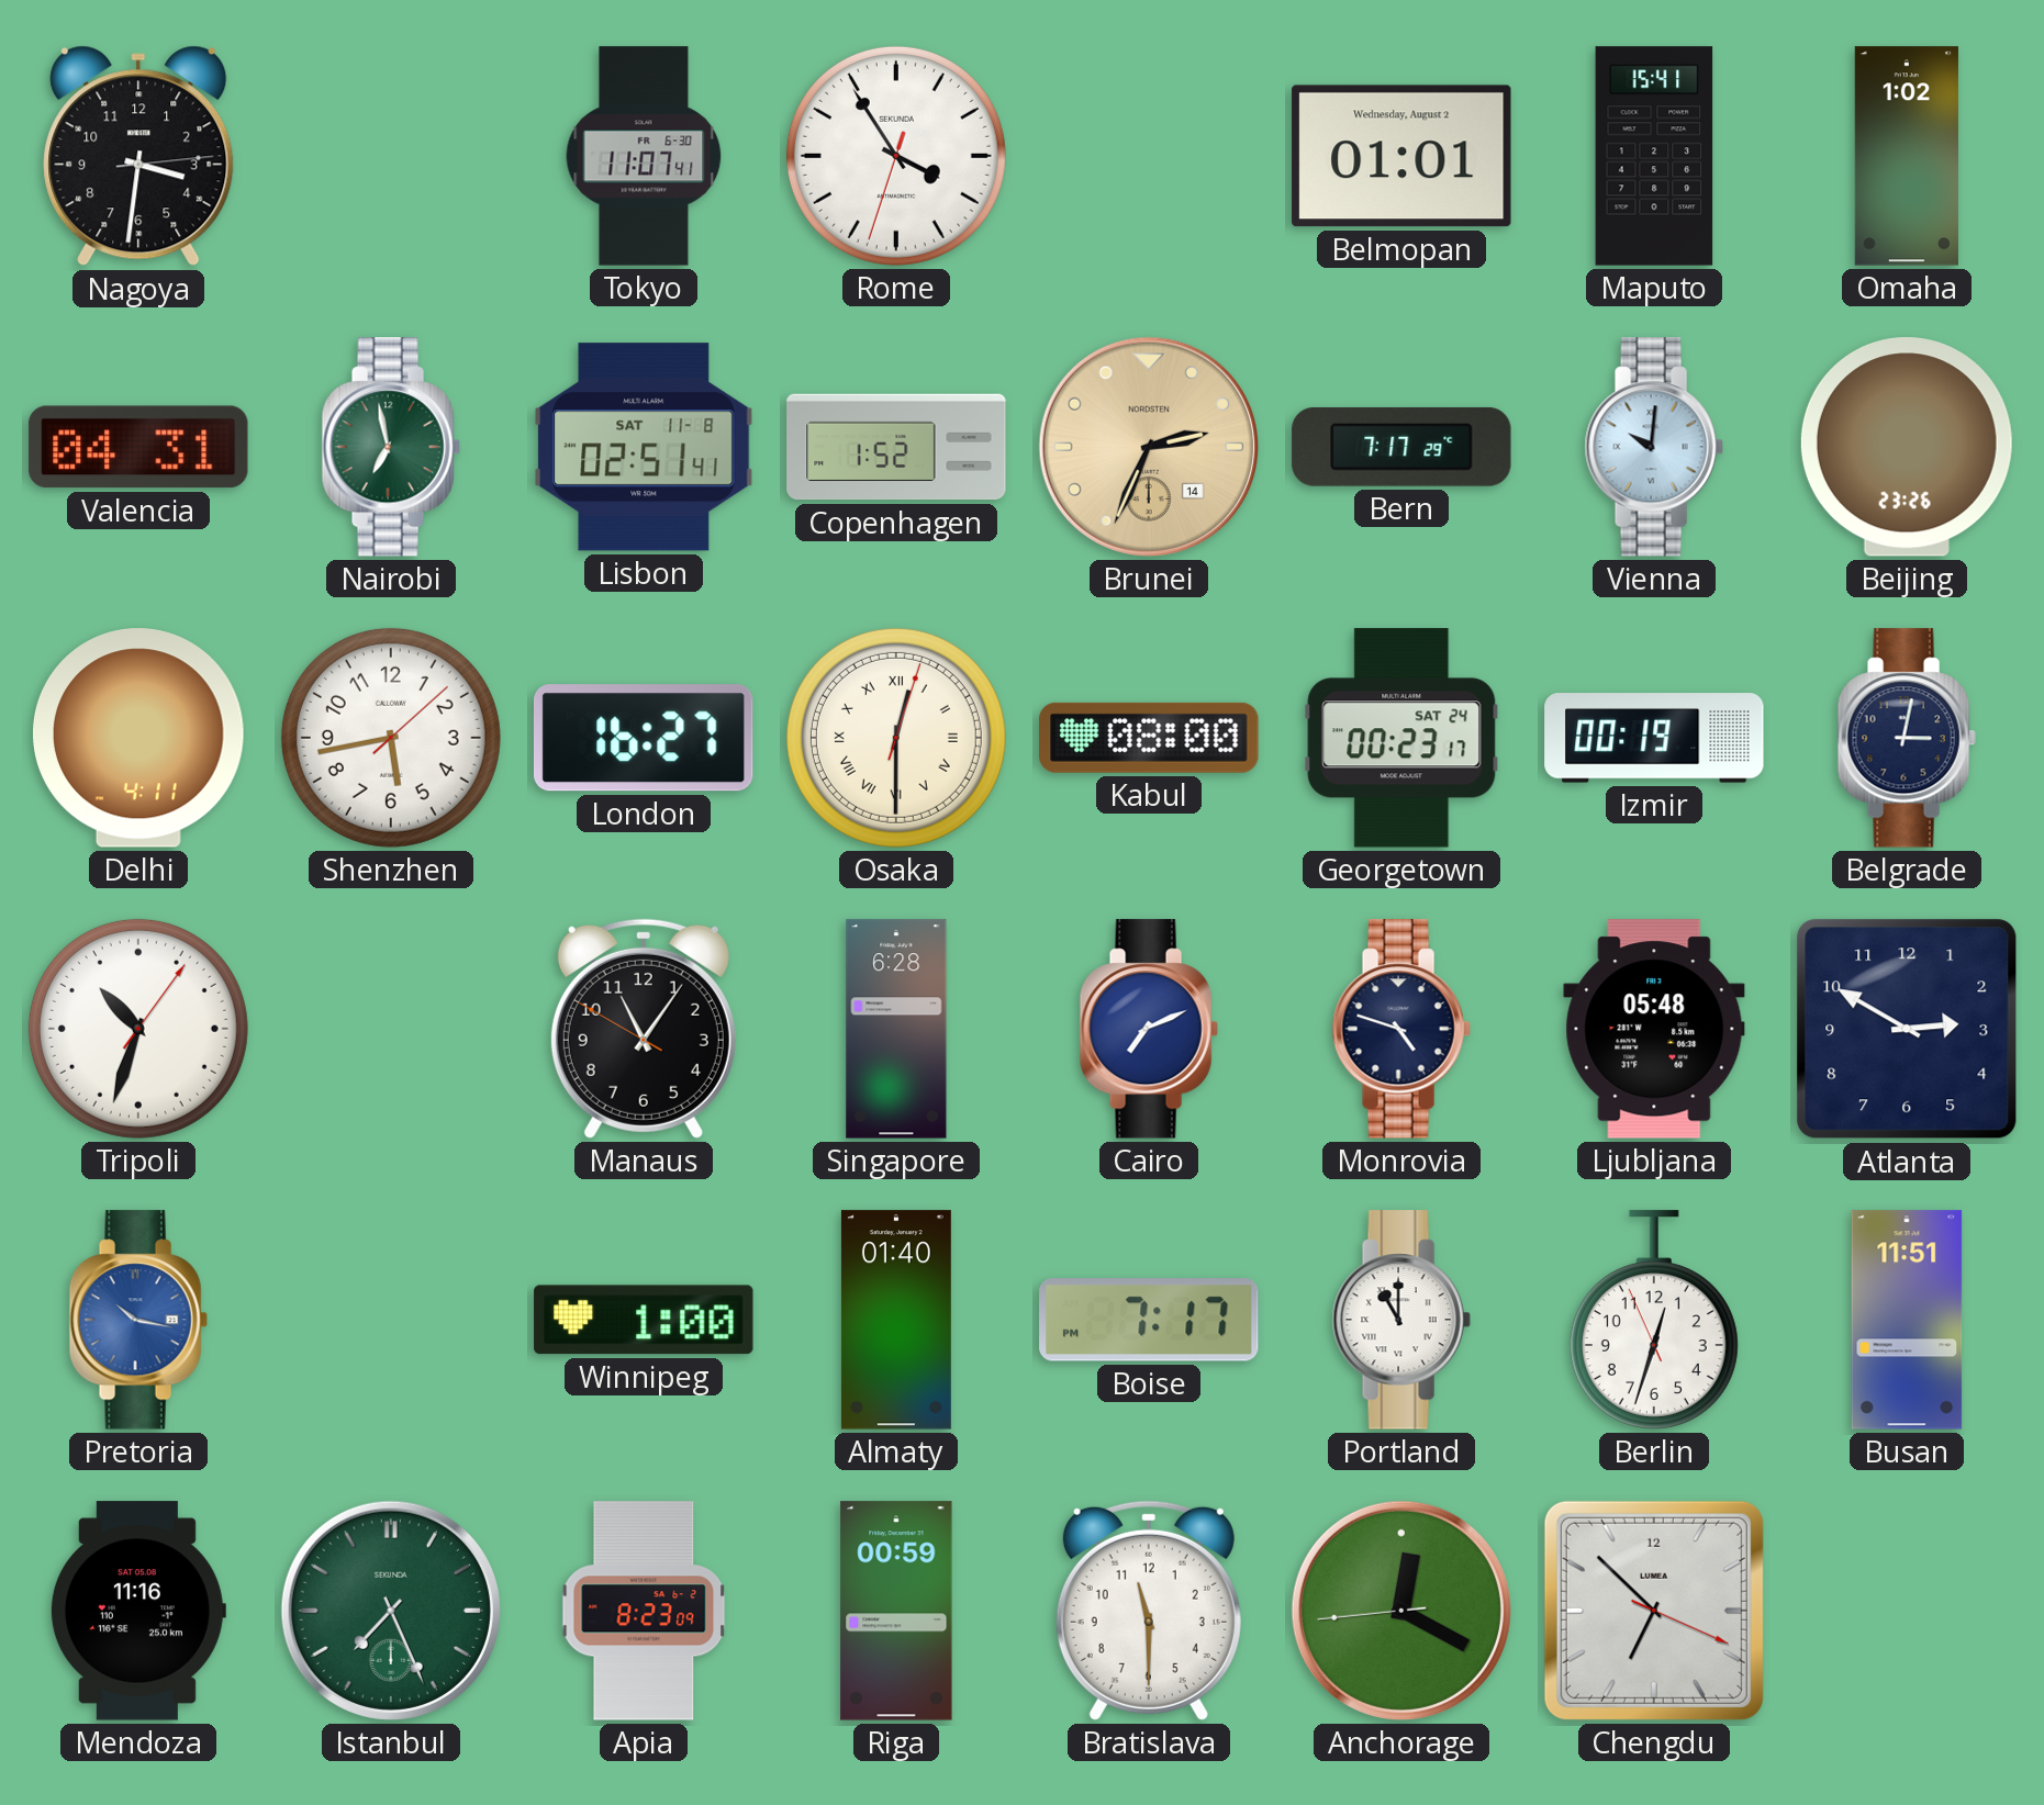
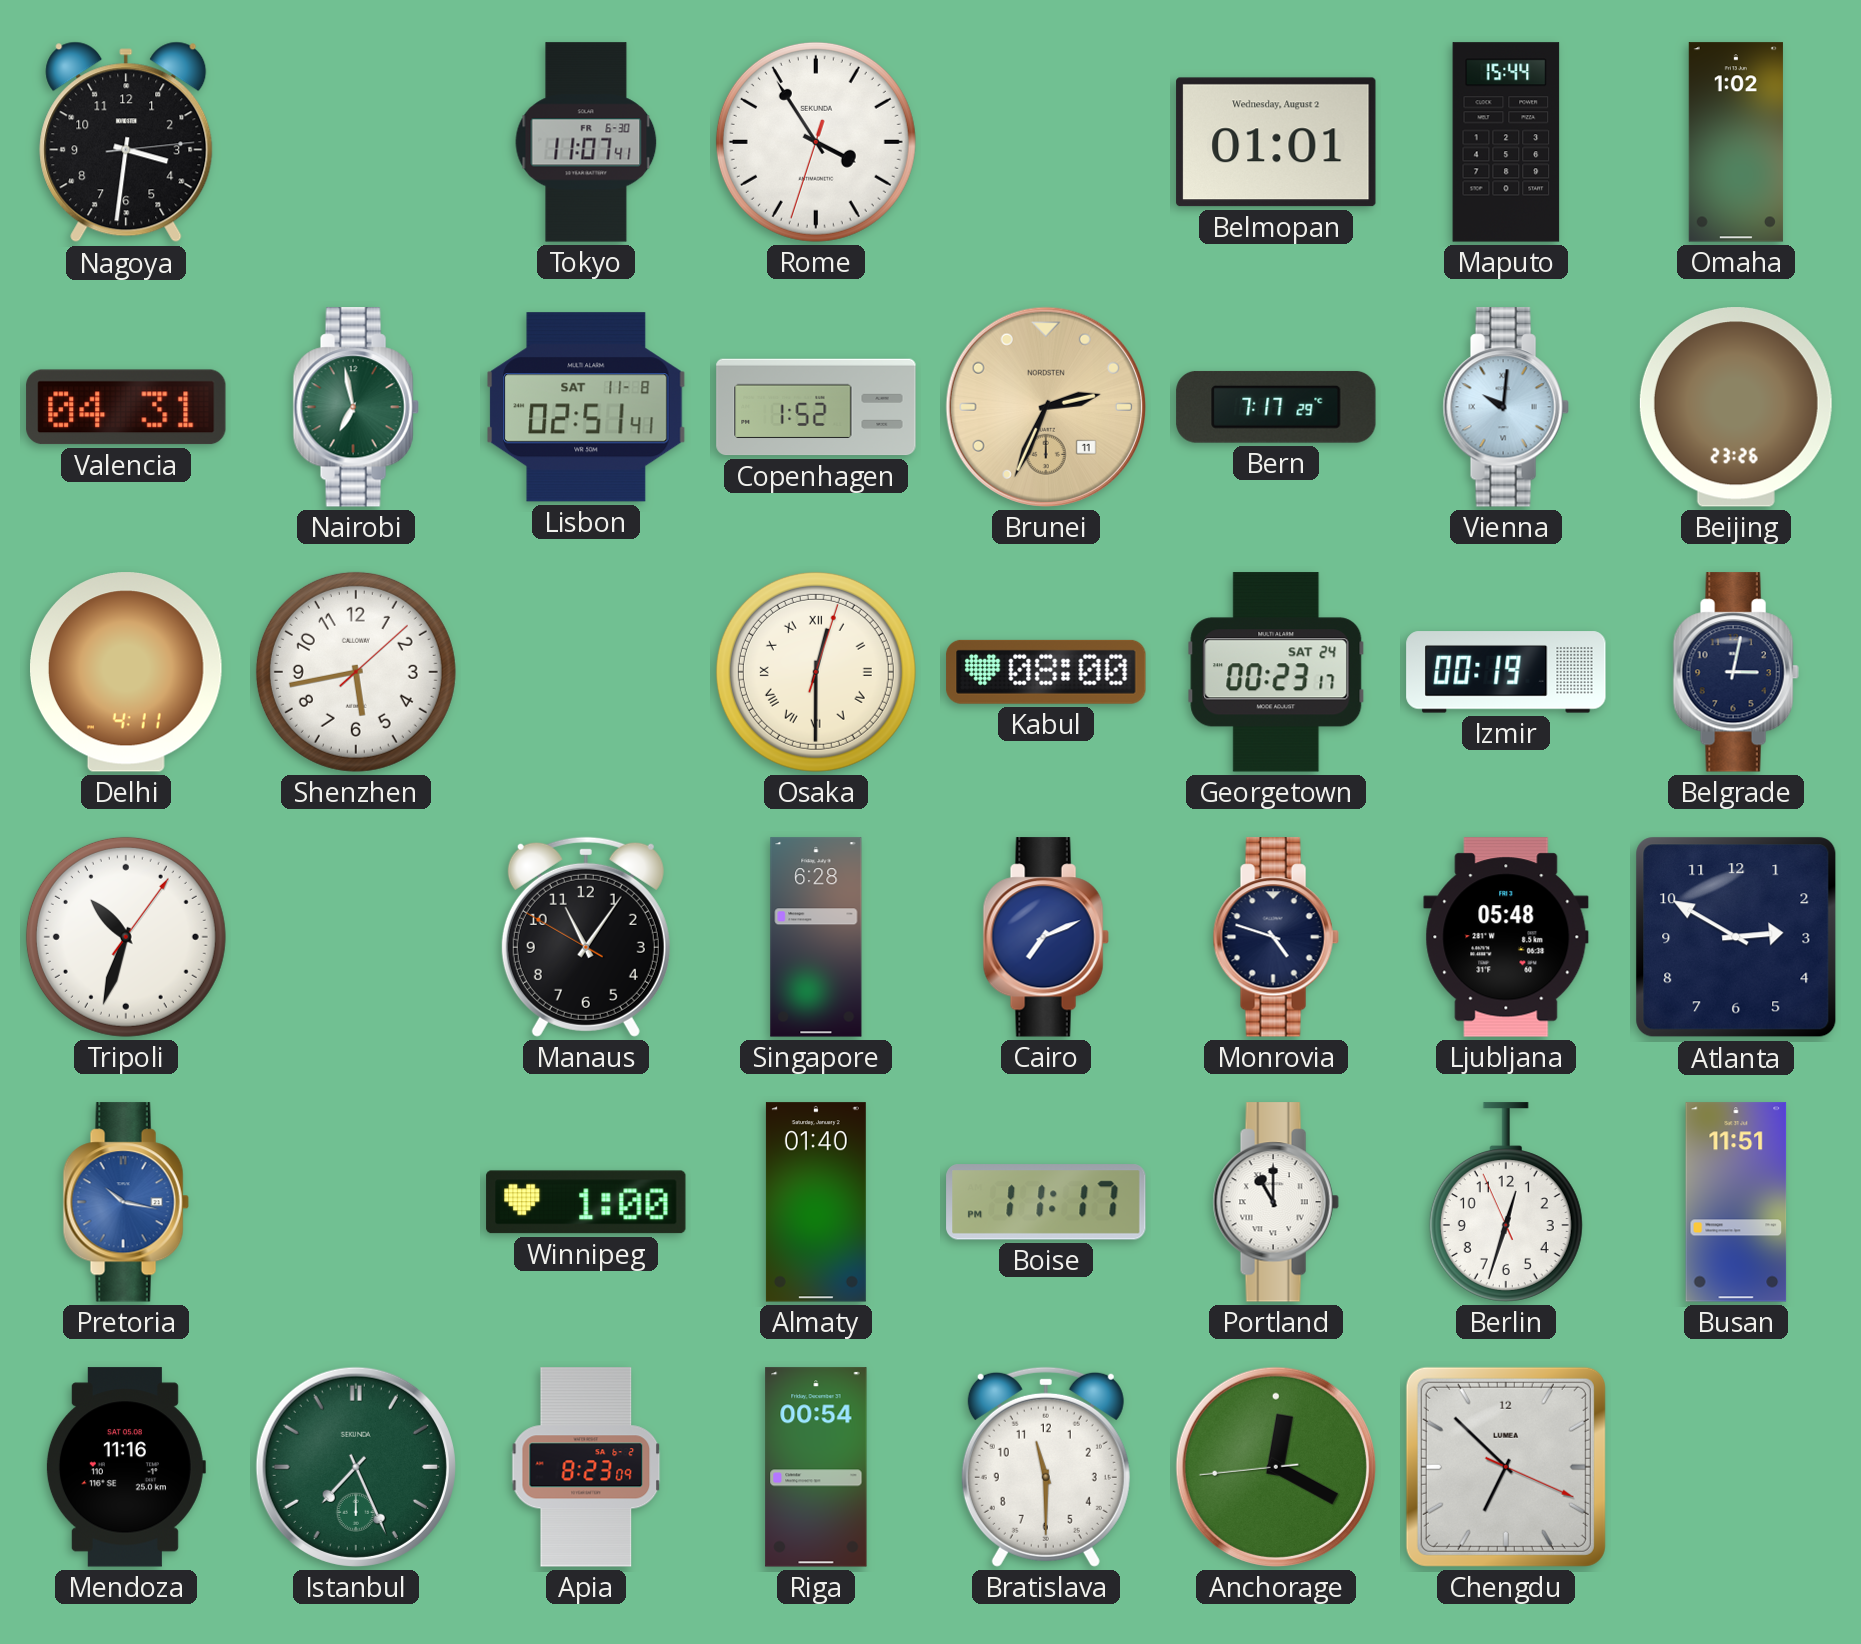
Maputo: 15:41 -> 15:44
Brunei date: 14 -> 11
London: 16:27 -> none
Boise: 7:17 -> 11:17
Riga: 00:59 -> 00:54
